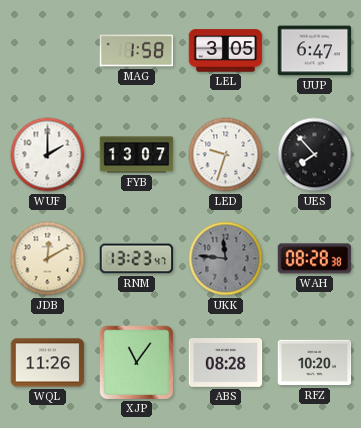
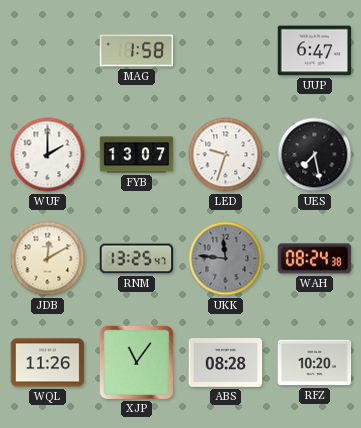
LEL: 3:05 -> none
UES: 7:53 -> 7:28
RNM: 13:23 -> 13:25
WAH: 08:28 -> 08:24
